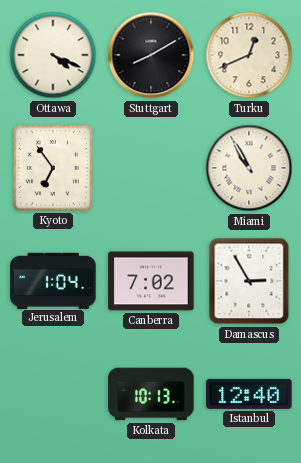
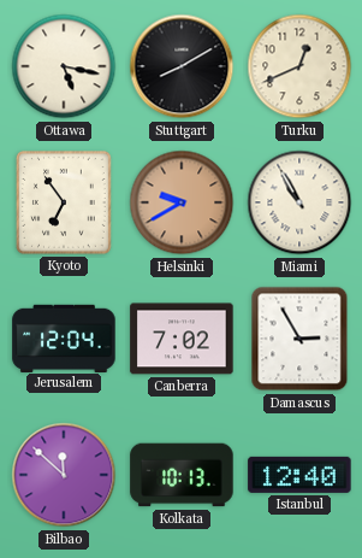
Ottawa: 4:19 -> 5:17
Helsinki: none -> 9:40
Jerusalem: 1:04 -> 12:04
Bilbao: none -> 11:52
